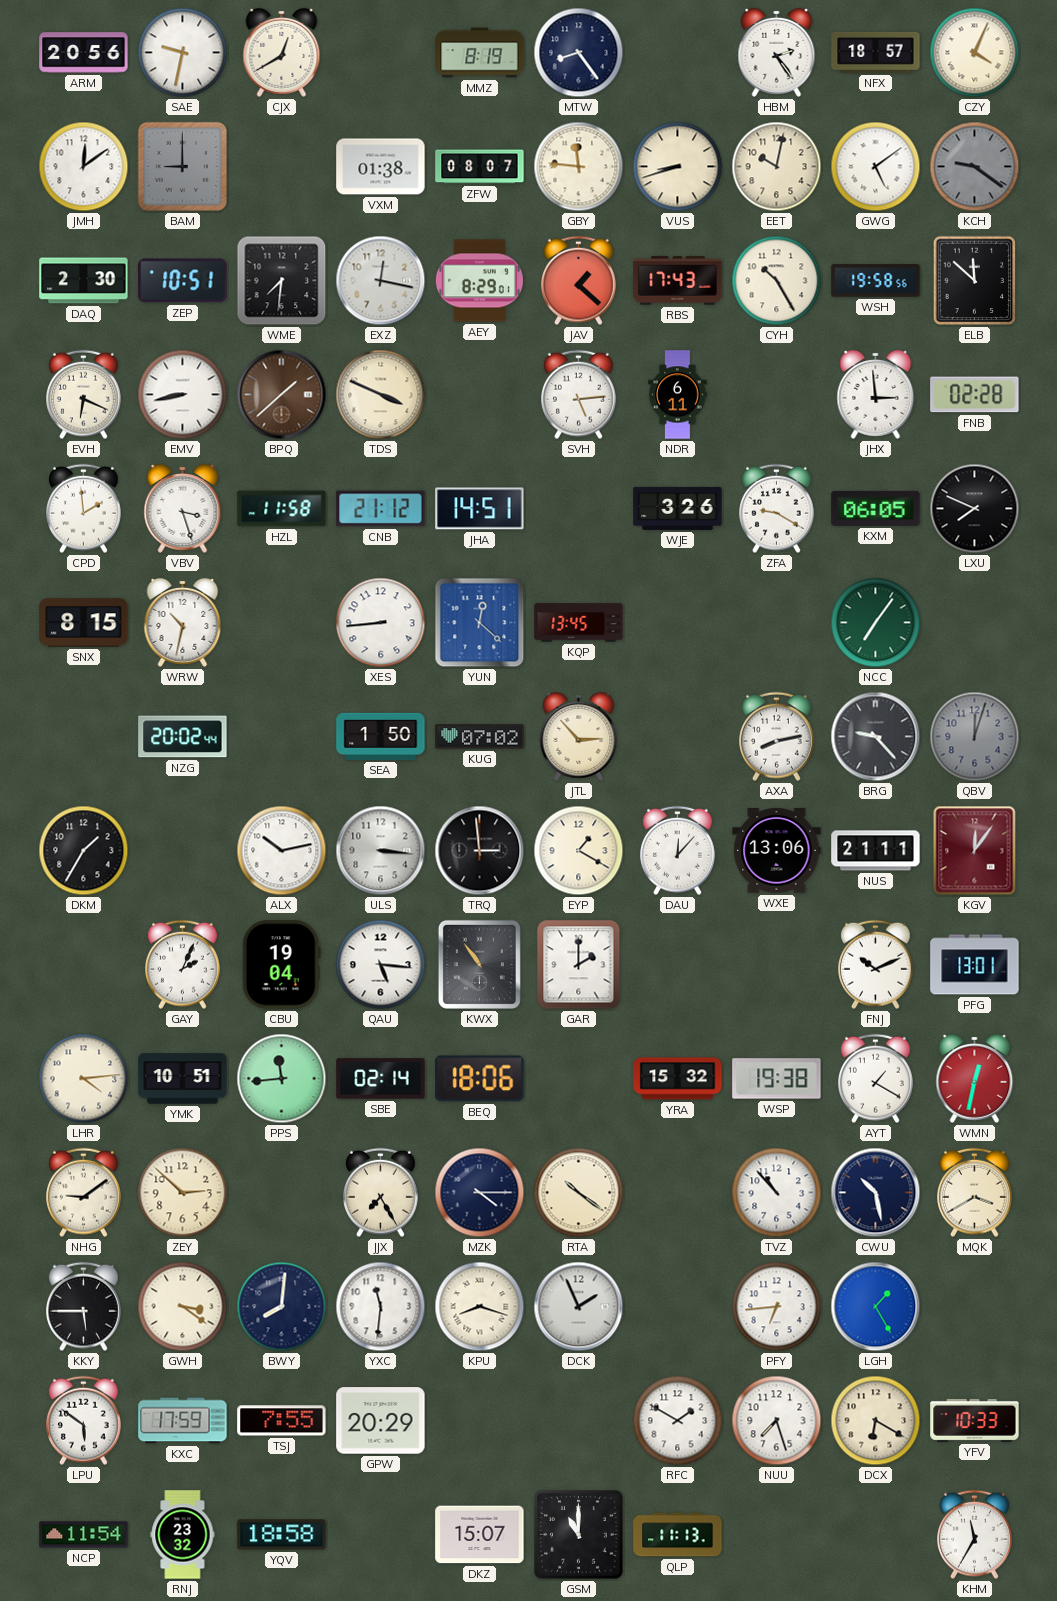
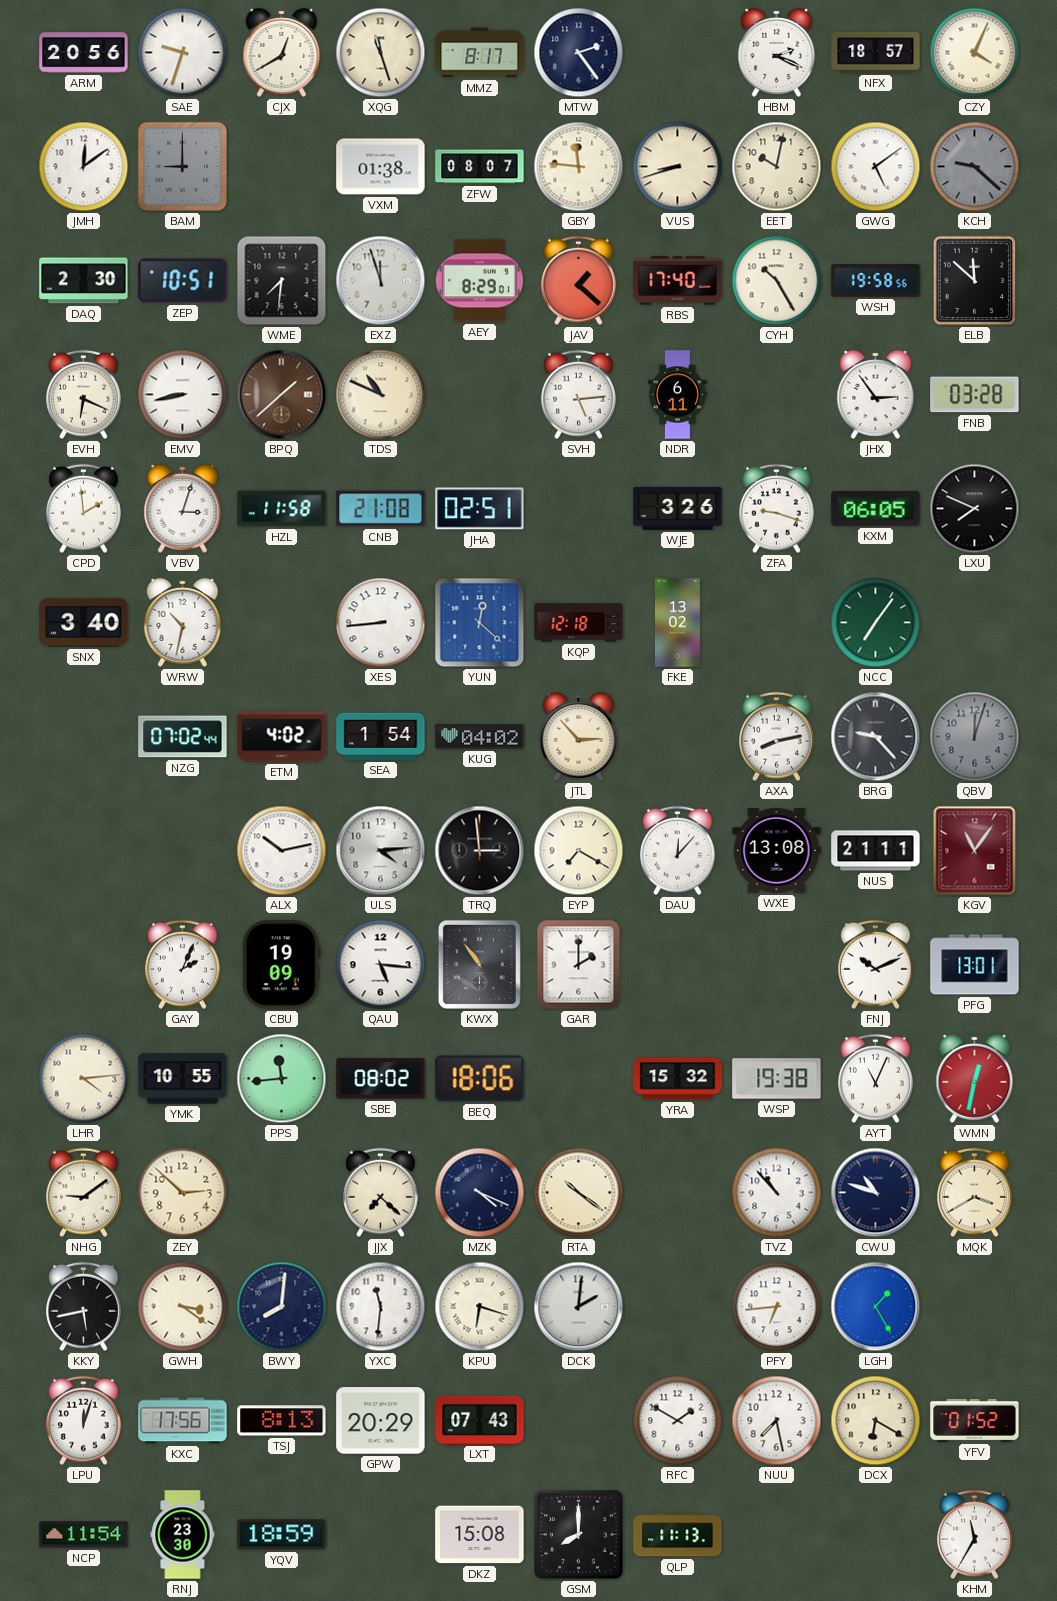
SAE: 9:32 -> 9:33
XQG: none -> 11:27
MMZ: 8:19 -> 8:17
MTW: 8:24 -> 2:24
HBM: 2:24 -> 2:19
KCH: 9:21 -> 9:22
EXZ: 12:17 -> 11:57
RBS: 17:43 -> 17:40
TDS: 3:49 -> 10:49
JHX: 2:59 -> 2:54
FNB: 02:28 -> 03:28
VBV: 3:27 -> 3:03
CNB: 21:12 -> 21:08
JHA: 14:51 -> 02:51
ZFA: 9:20 -> 9:18
SNX: 8:15 -> 3:40
KQP: 13:45 -> 12:18
FKE: none -> 13:02
NZG: 20:02 -> 07:02
ETM: none -> 4:02
SEA: 1:50 -> 1:54
KUG: 07:02 -> 04:02
DKM: 1:35 -> none
ULS: 3:16 -> 4:14
EYP: 1:20 -> 7:20
WXE: 13:06 -> 13:08
KGV: 12:06 -> 11:06
CBU: 19:04 -> 19:09
YMK: 10:51 -> 10:55
SBE: 02:14 -> 08:02
AYT: 1:20 -> 11:04
JJX: 7:25 -> 7:22
MZK: 4:15 -> 4:19
CWU: 10:28 -> 10:48
KKY: 5:45 -> 5:43
KPU: 8:18 -> 6:18
DCK: 1:56 -> 2:01
LPU: 5:51 -> 12:03
KXC: 17:59 -> 17:56
TSJ: 7:55 -> 8:13
LXT: none -> 07:43
NUU: 7:27 -> 7:28
YFV: 10:33 -> 01:52
RNJ: 23:32 -> 23:30
YQV: 18:58 -> 18:59
DKZ: 15:07 -> 15:08
GSM: 11:00 -> 8:00
